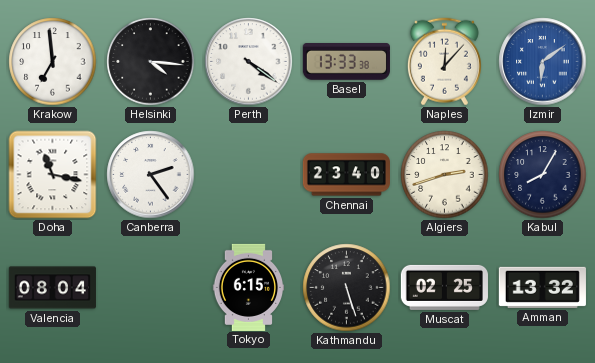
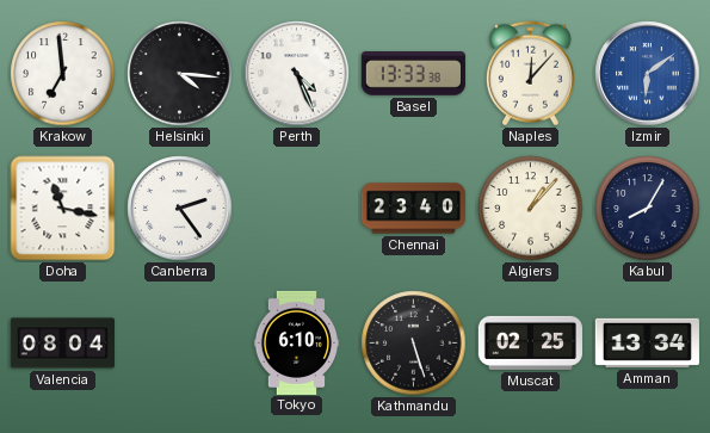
Perth: 4:21 -> 4:26
Algiers: 2:42 -> 1:07
Tokyo: 6:15 -> 6:10
Amman: 13:32 -> 13:34
